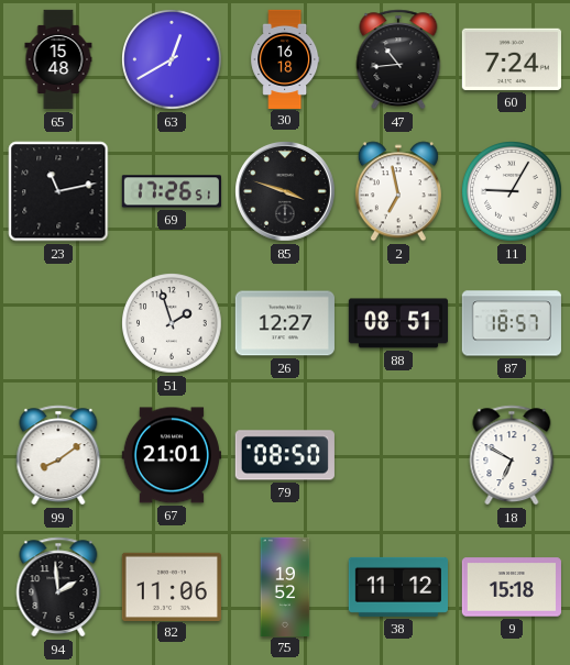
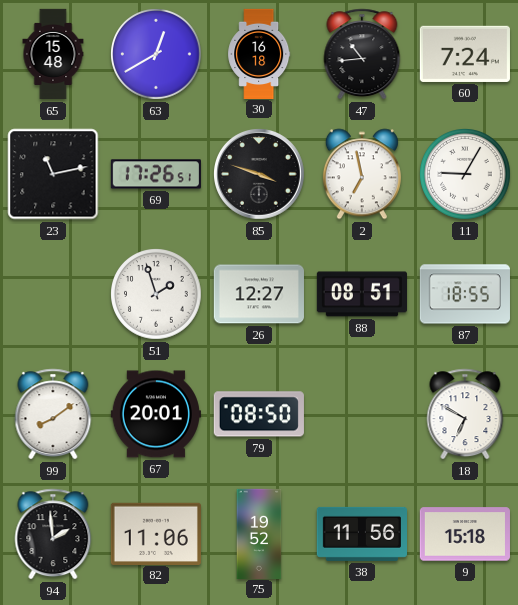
87: 18:57 -> 18:55
67: 21:01 -> 20:01
38: 11:12 -> 11:56
